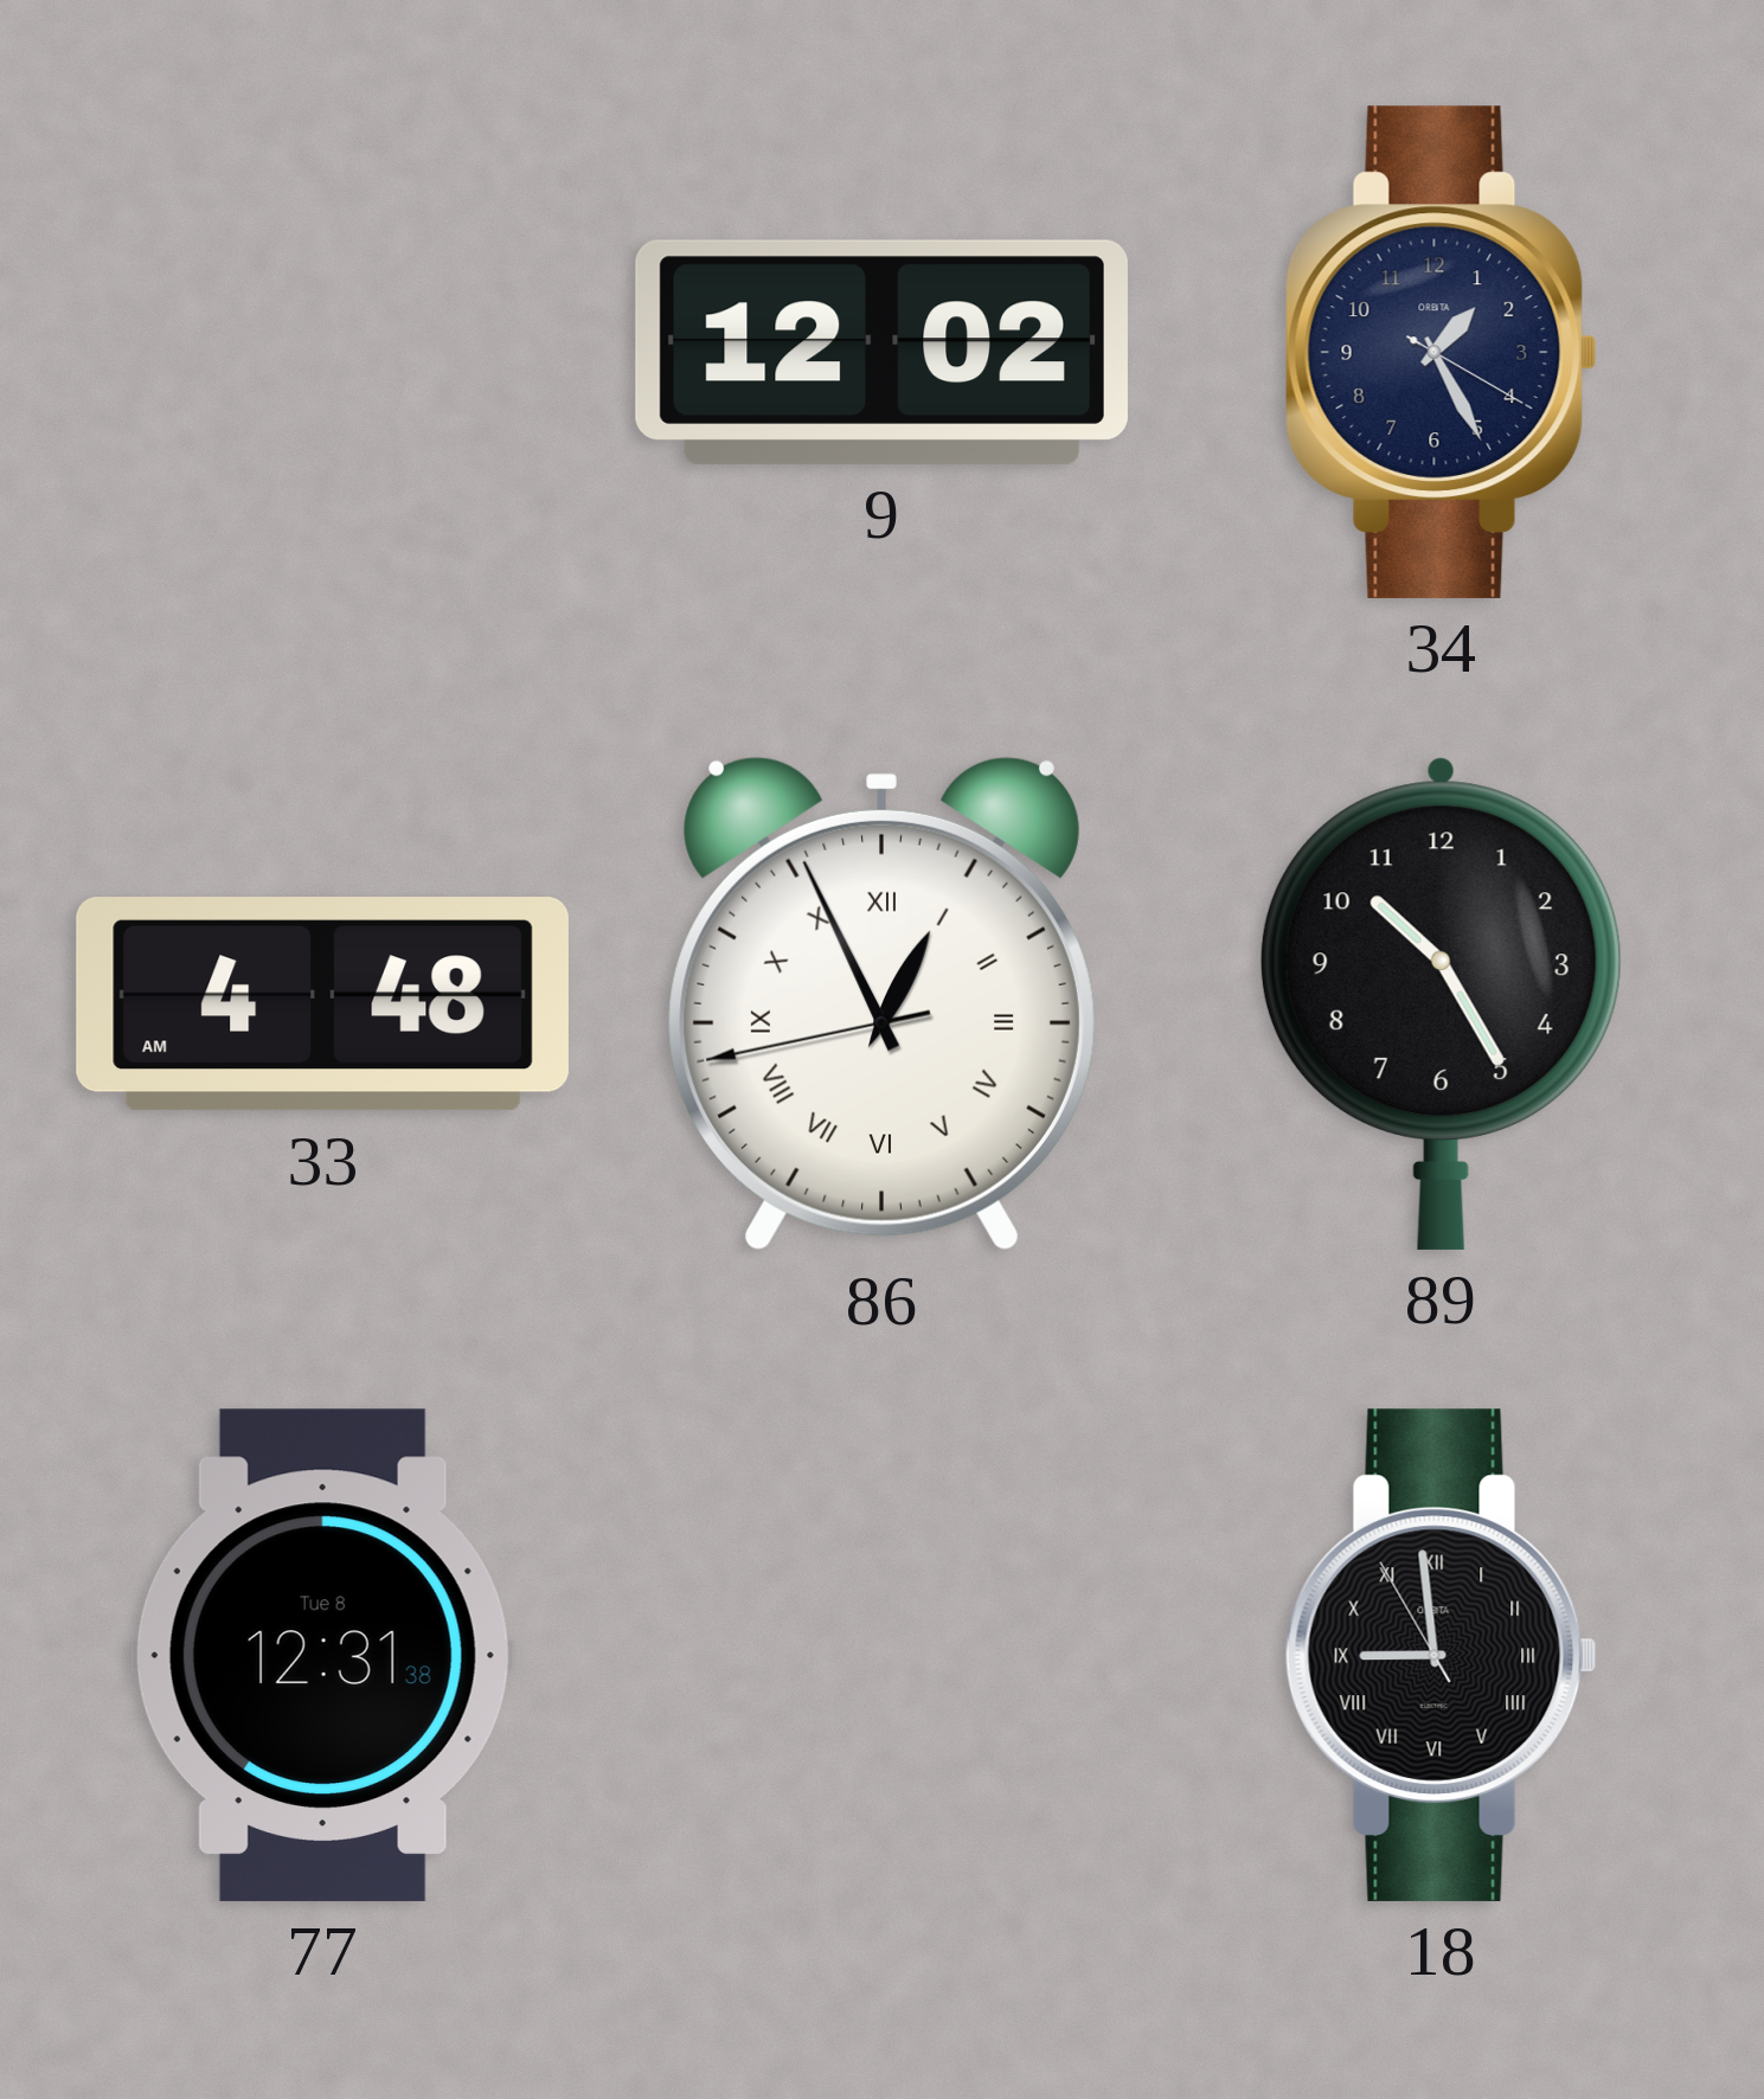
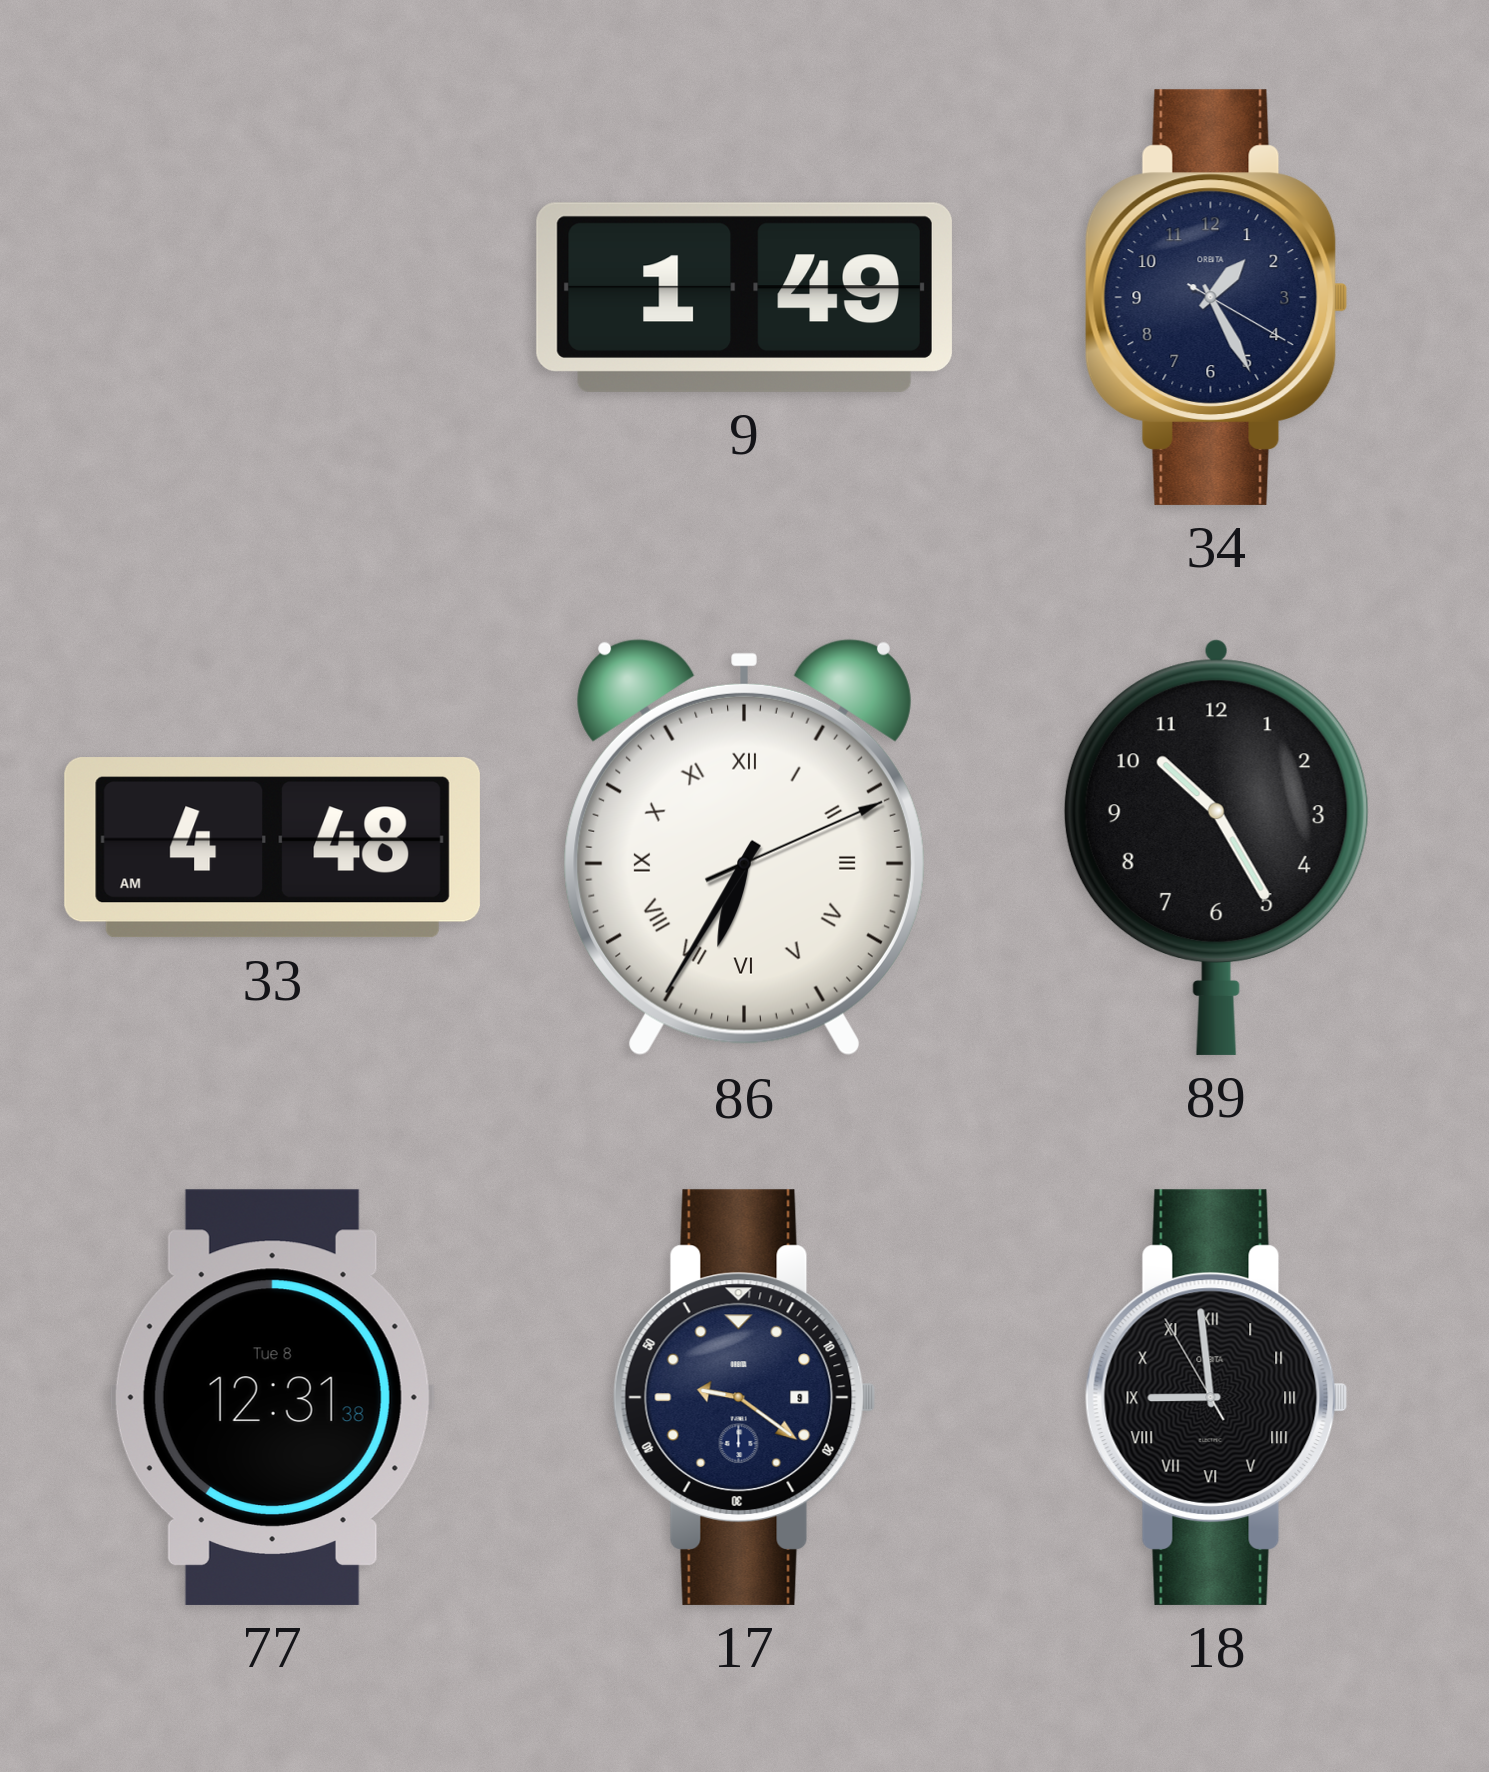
9: 12:02 -> 1:49
86: 12:55 -> 6:35
17: none -> 9:21
